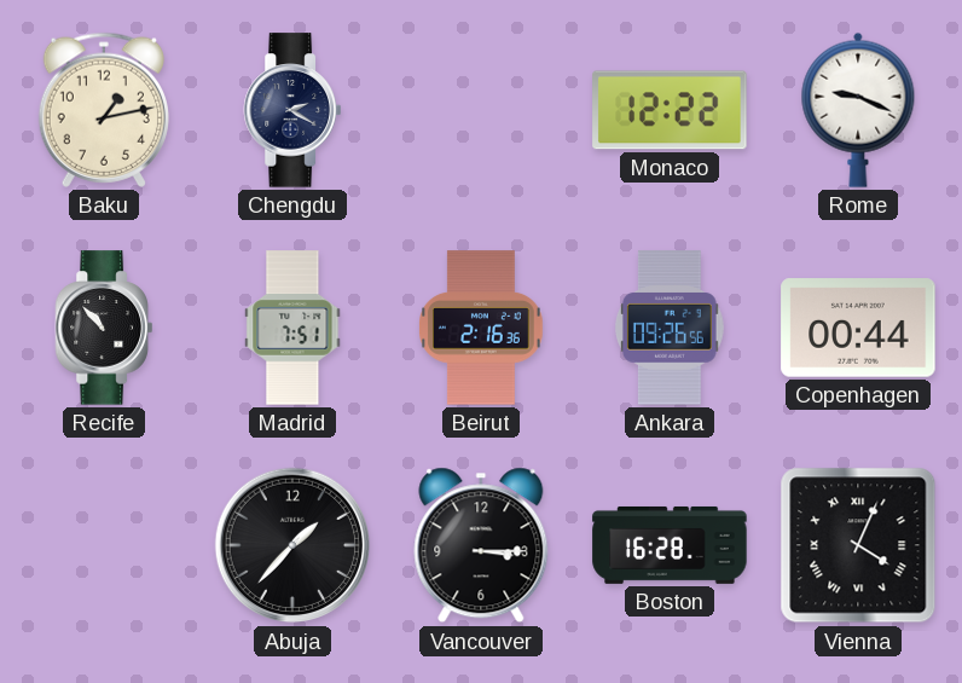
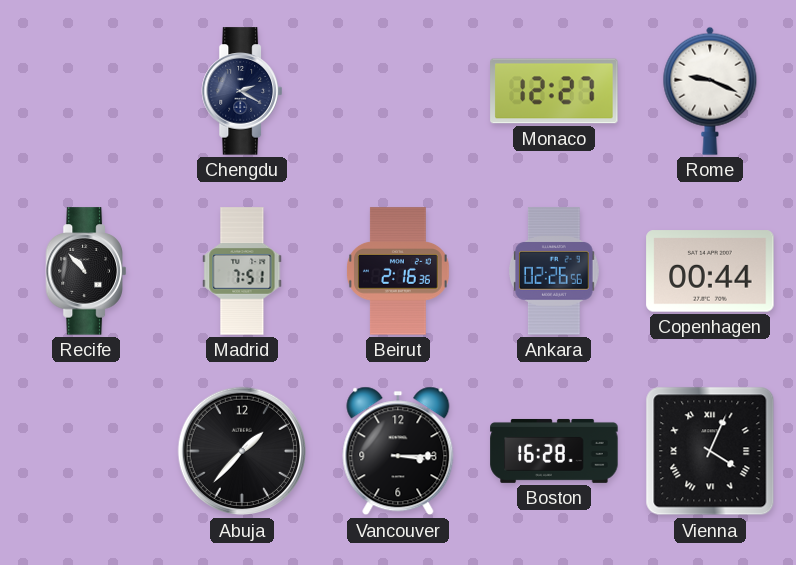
Baku: 1:13 -> none
Monaco: 12:22 -> 12:27
Ankara: 09:26 -> 02:26
